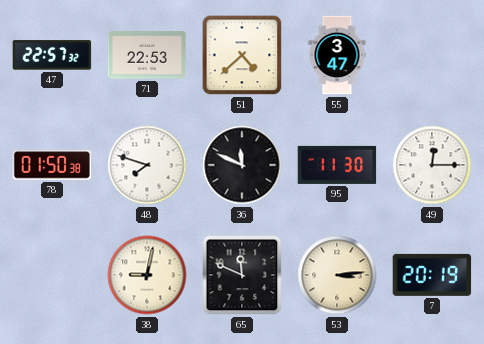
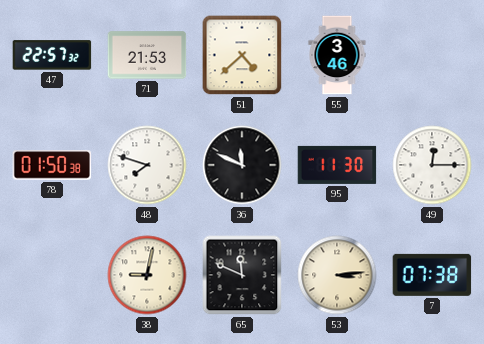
71: 22:53 -> 21:53
55: 3:47 -> 3:46
7: 20:19 -> 07:38
